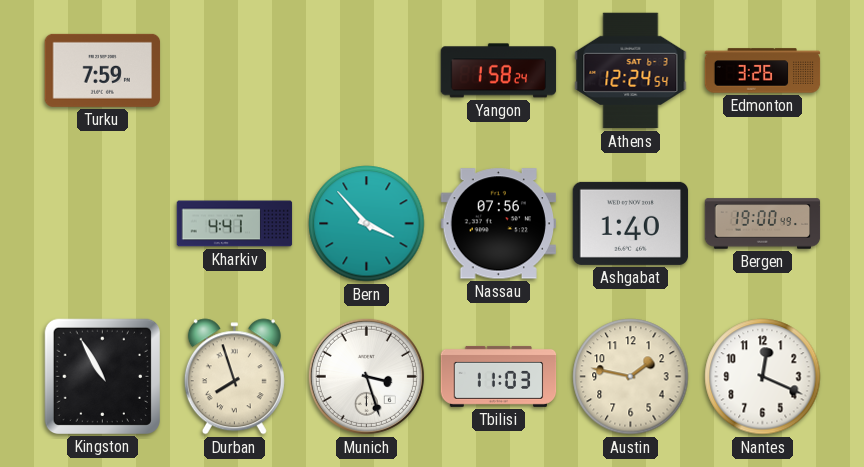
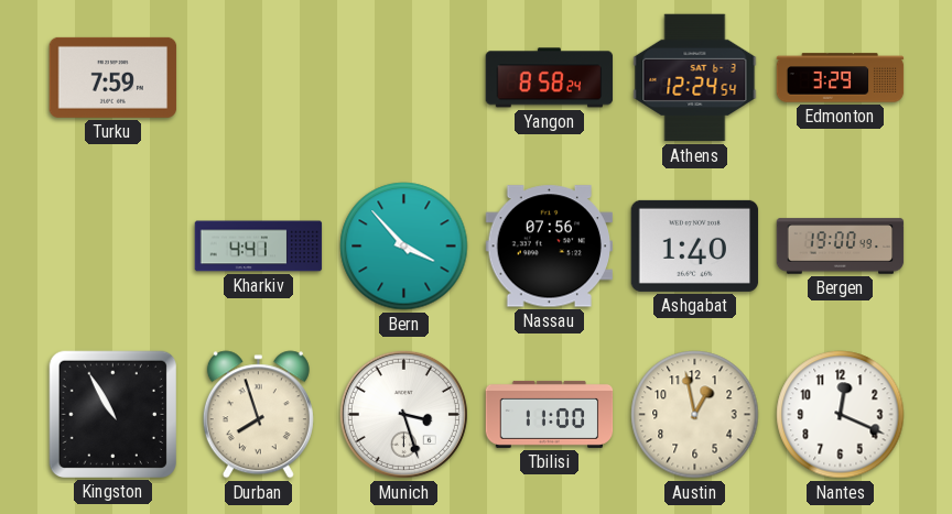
Yangon: 1:58 -> 8:58
Edmonton: 3:26 -> 3:29
Tbilisi: 11:03 -> 11:00
Austin: 1:47 -> 12:58
